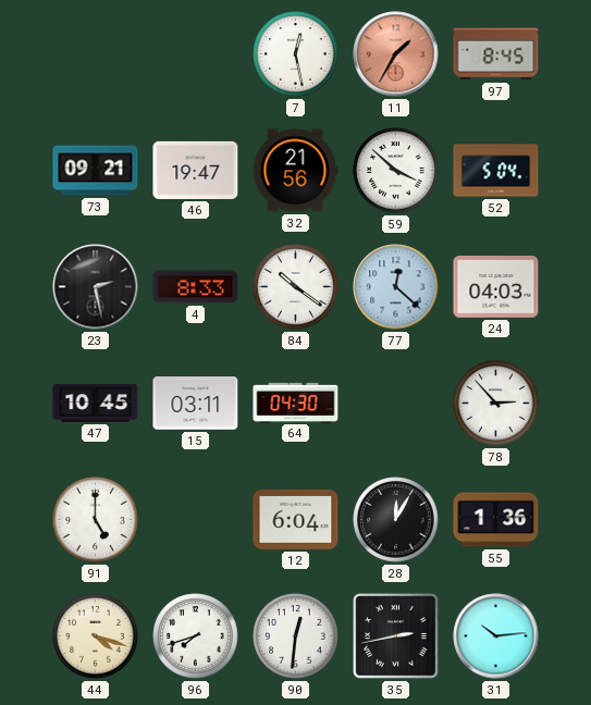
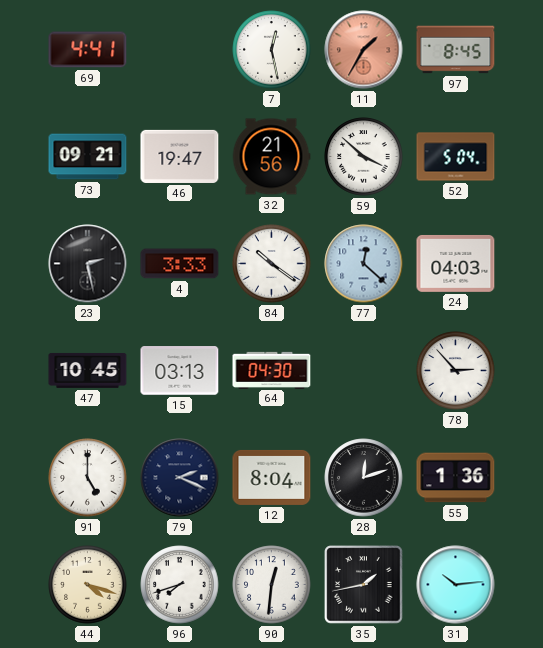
69: none -> 4:41
4: 8:33 -> 3:33
15: 03:11 -> 03:13
79: none -> 2:19
12: 6:04 -> 8:04
28: 12:05 -> 12:12
35: 2:43 -> 1:43
